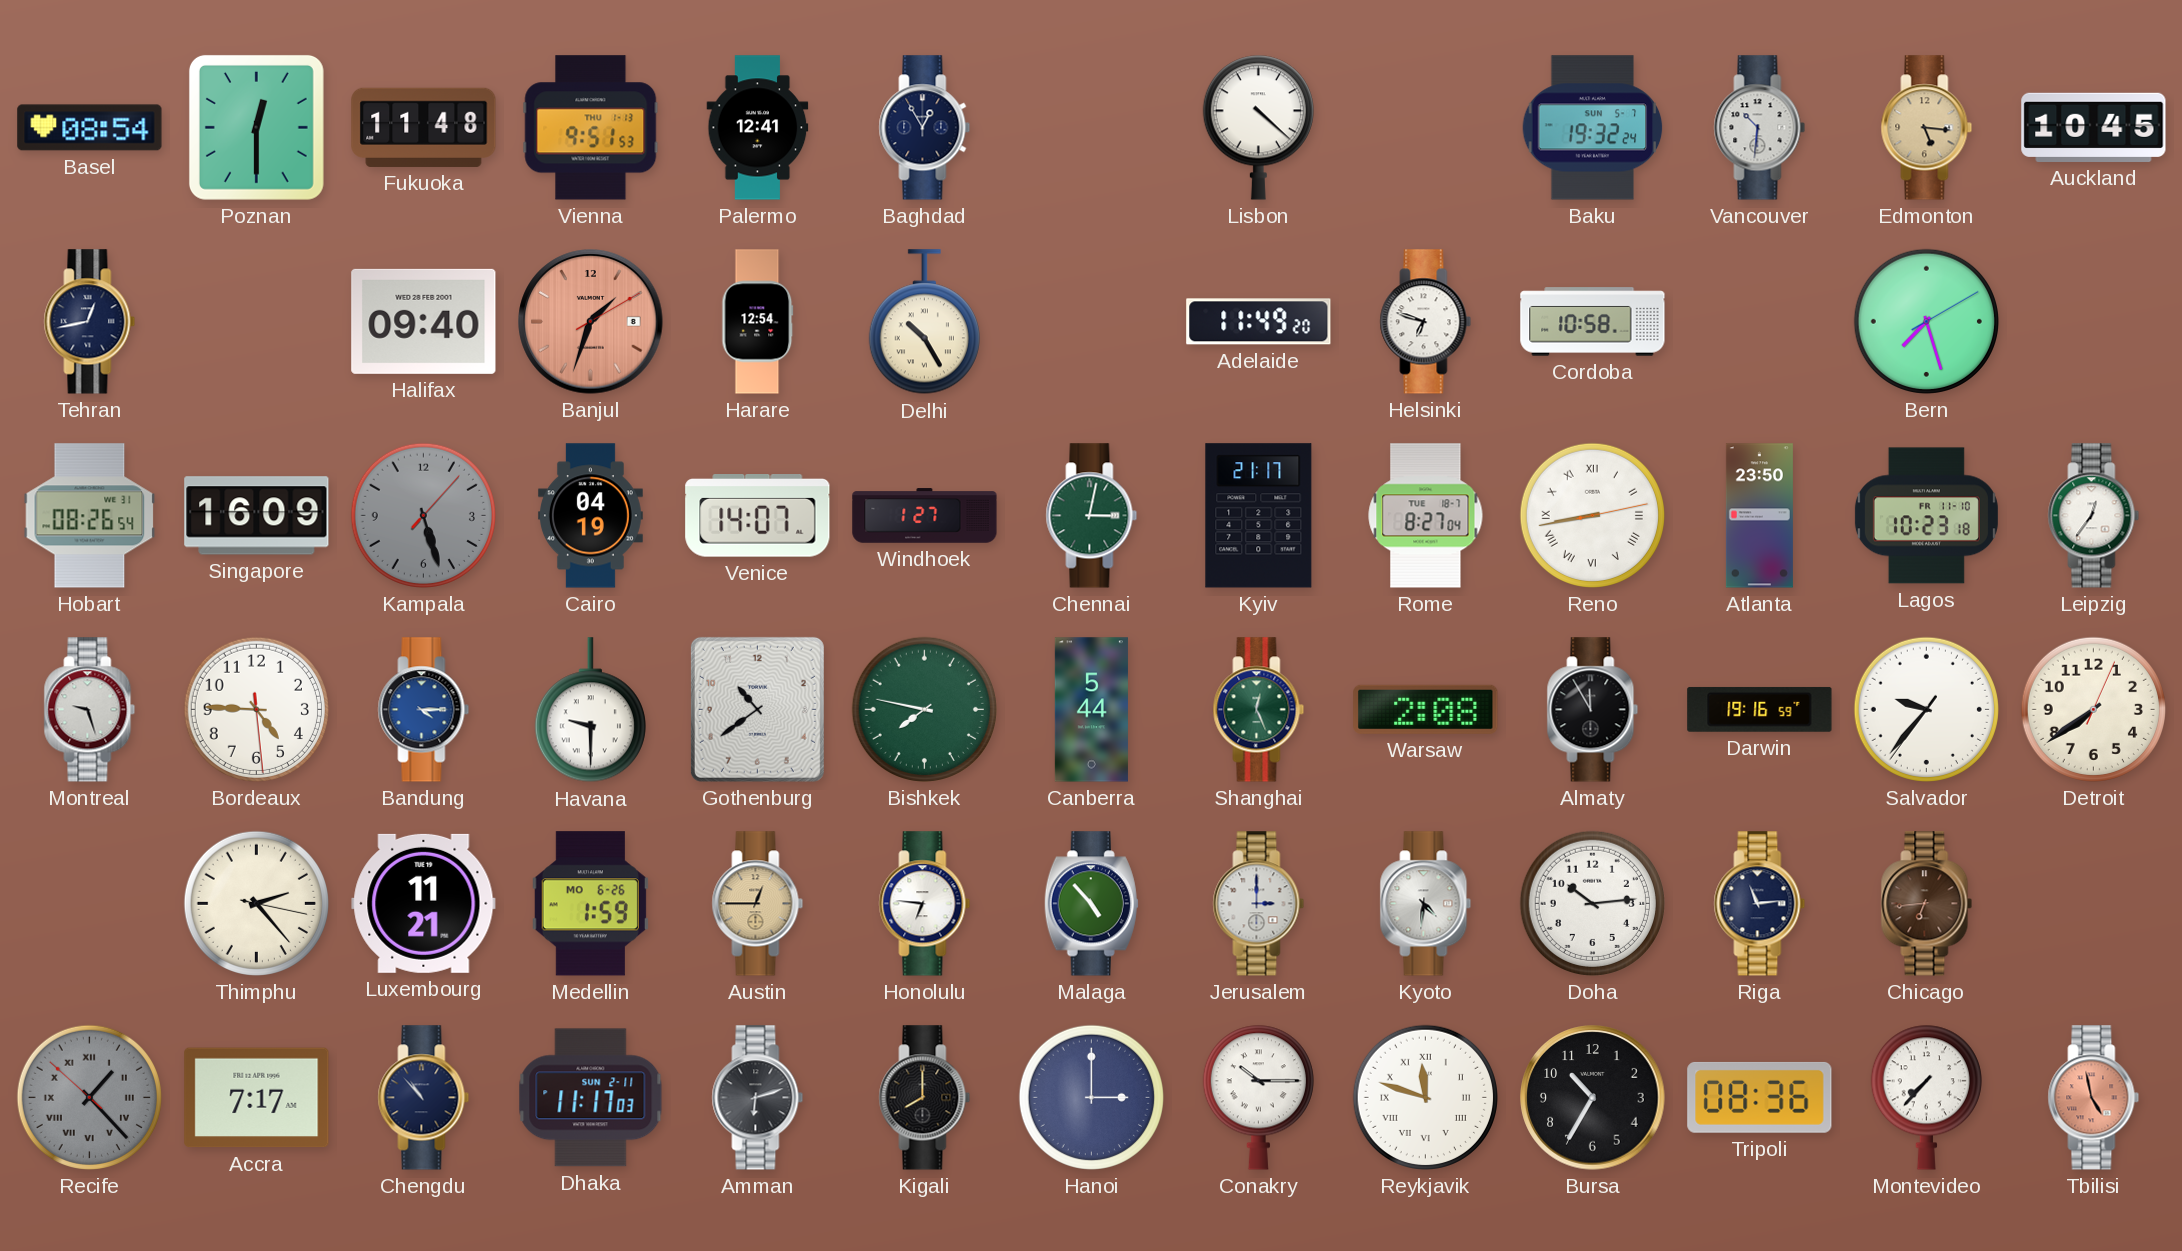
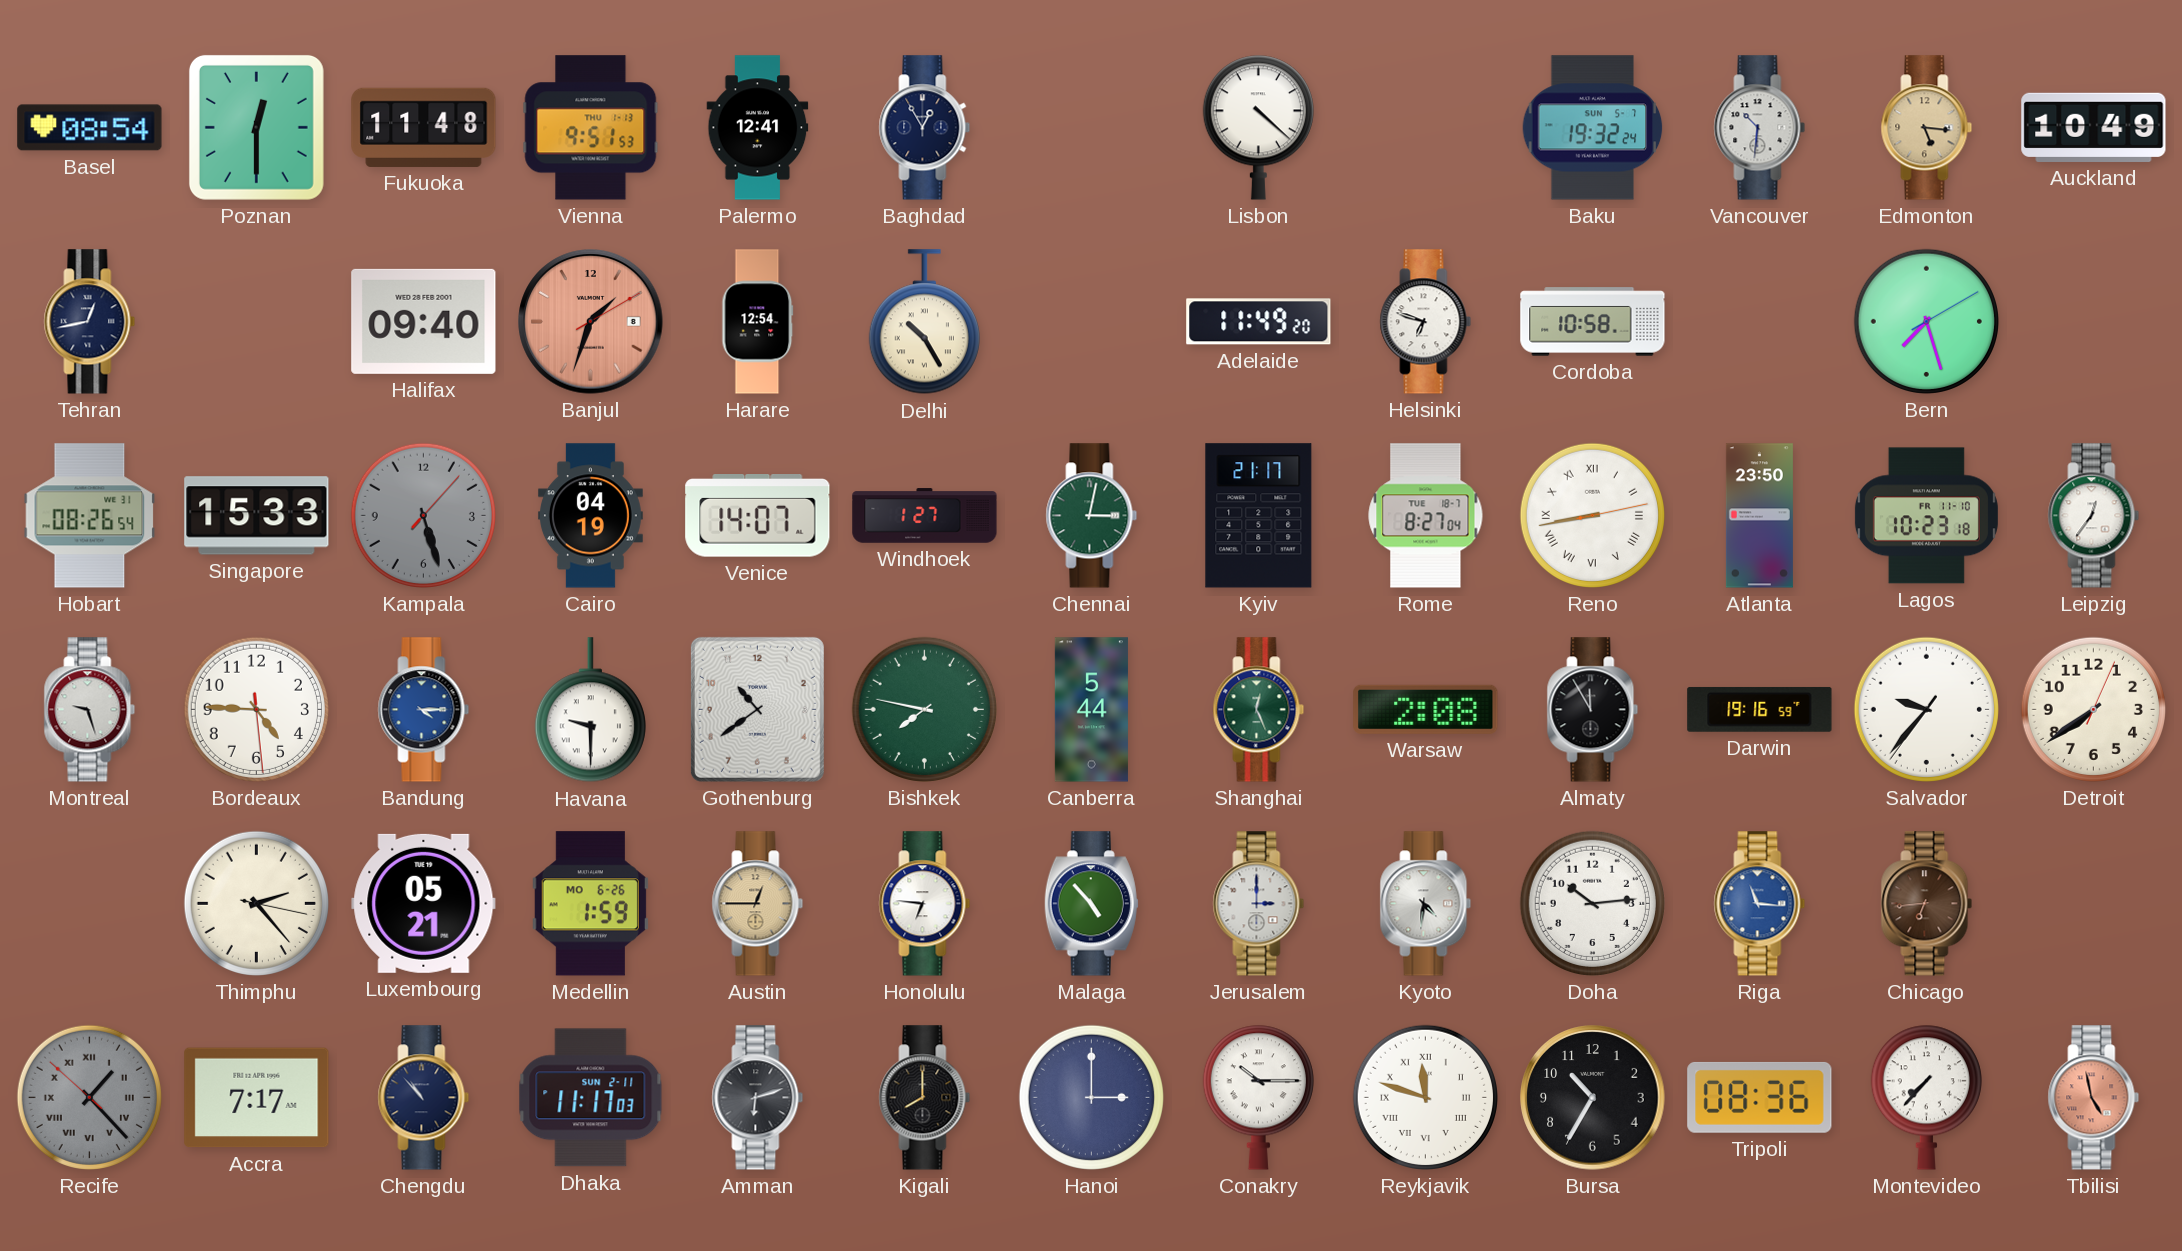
Auckland: 10:45 -> 10:49
Singapore: 16:09 -> 15:33
Luxembourg: 11:21 -> 05:21
Riga: 11:14 -> 11:16
Riga dial: navy -> blue
